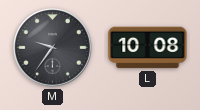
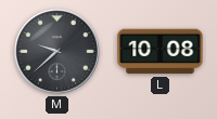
M: 9:36 -> 9:38
